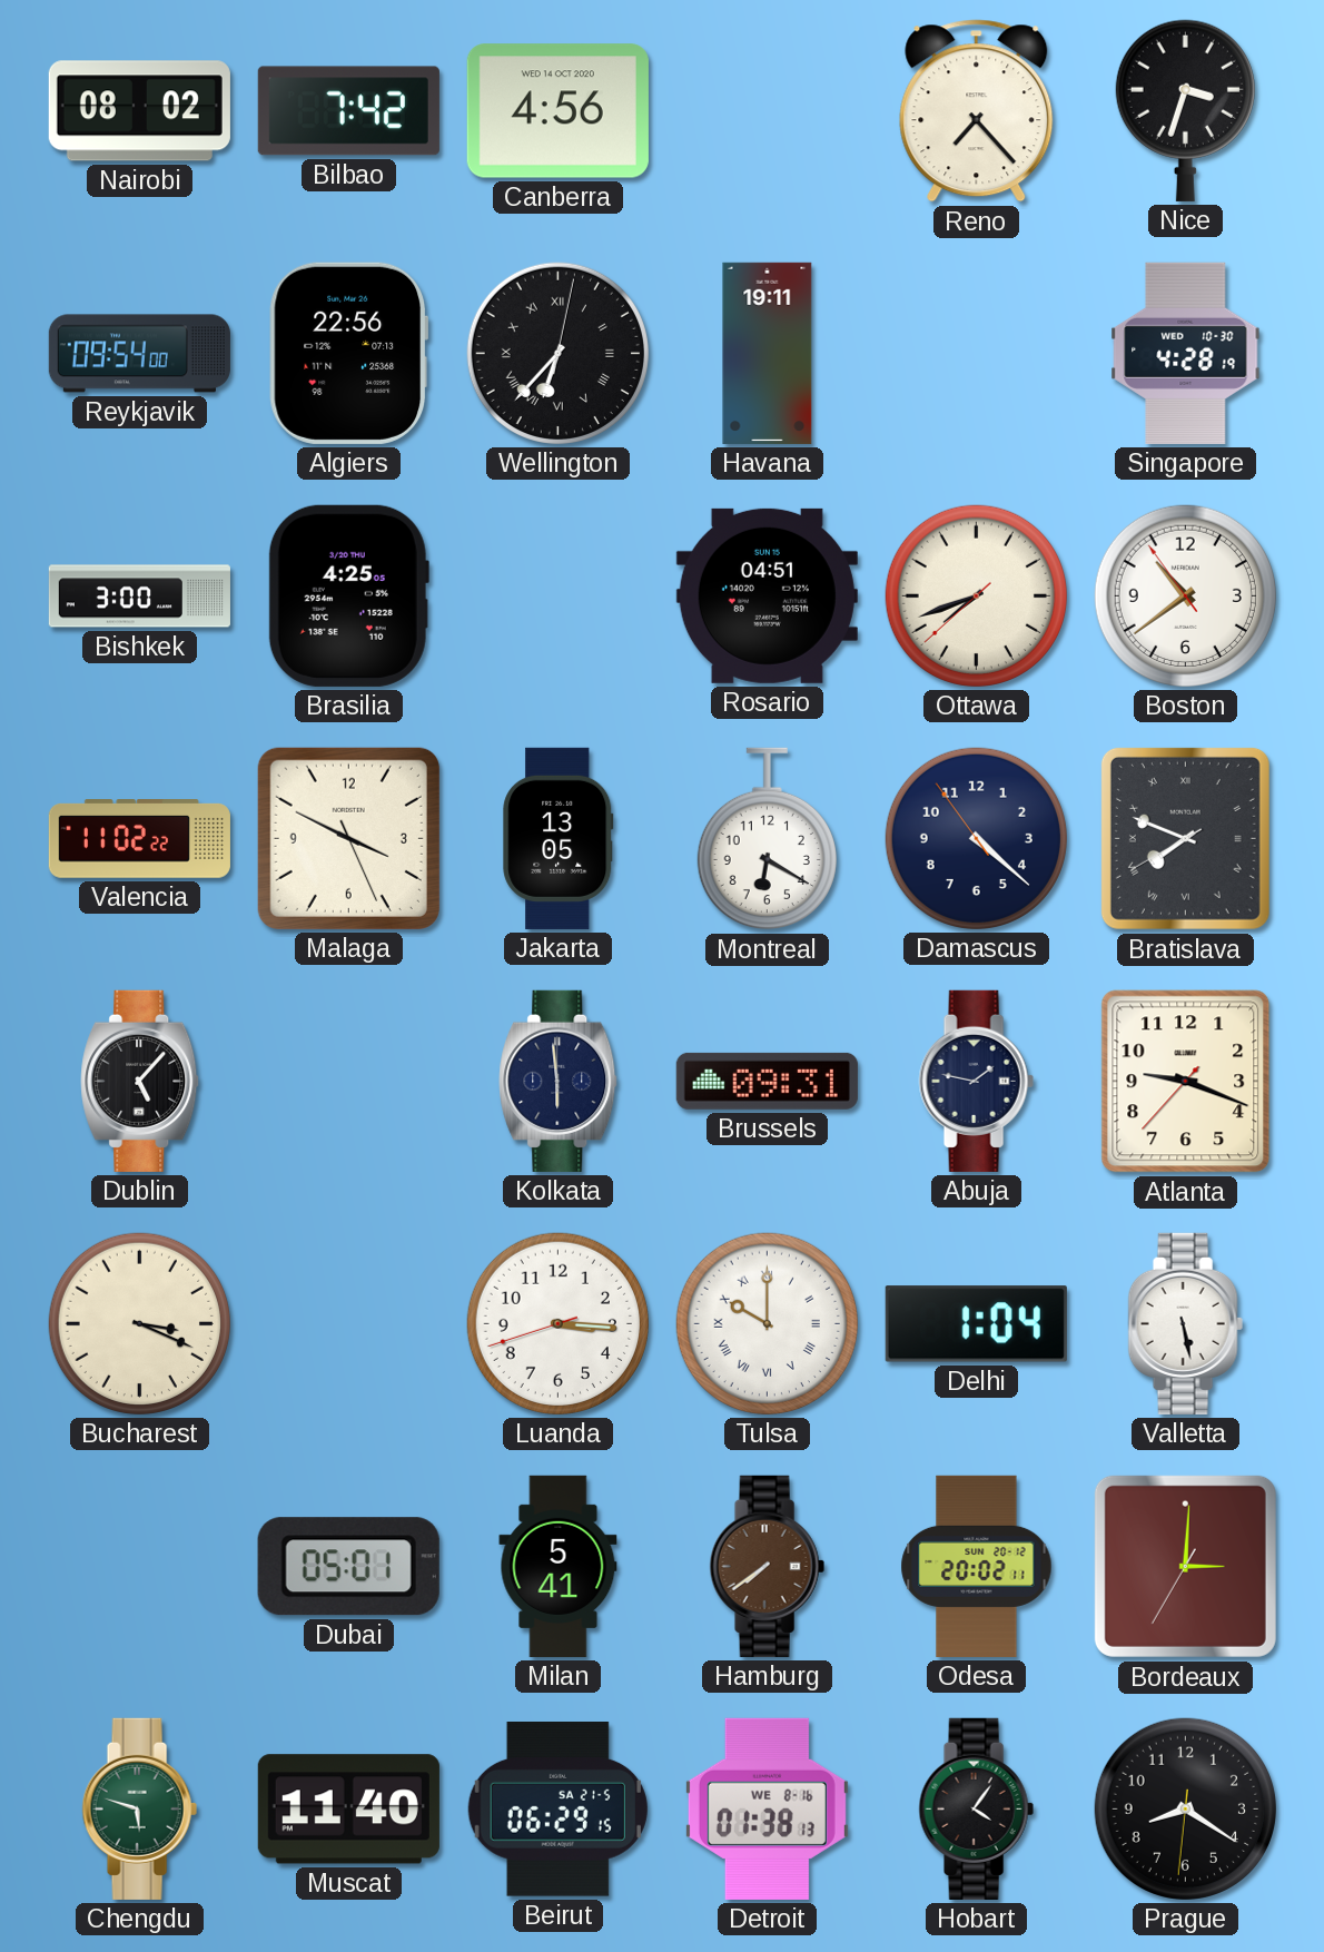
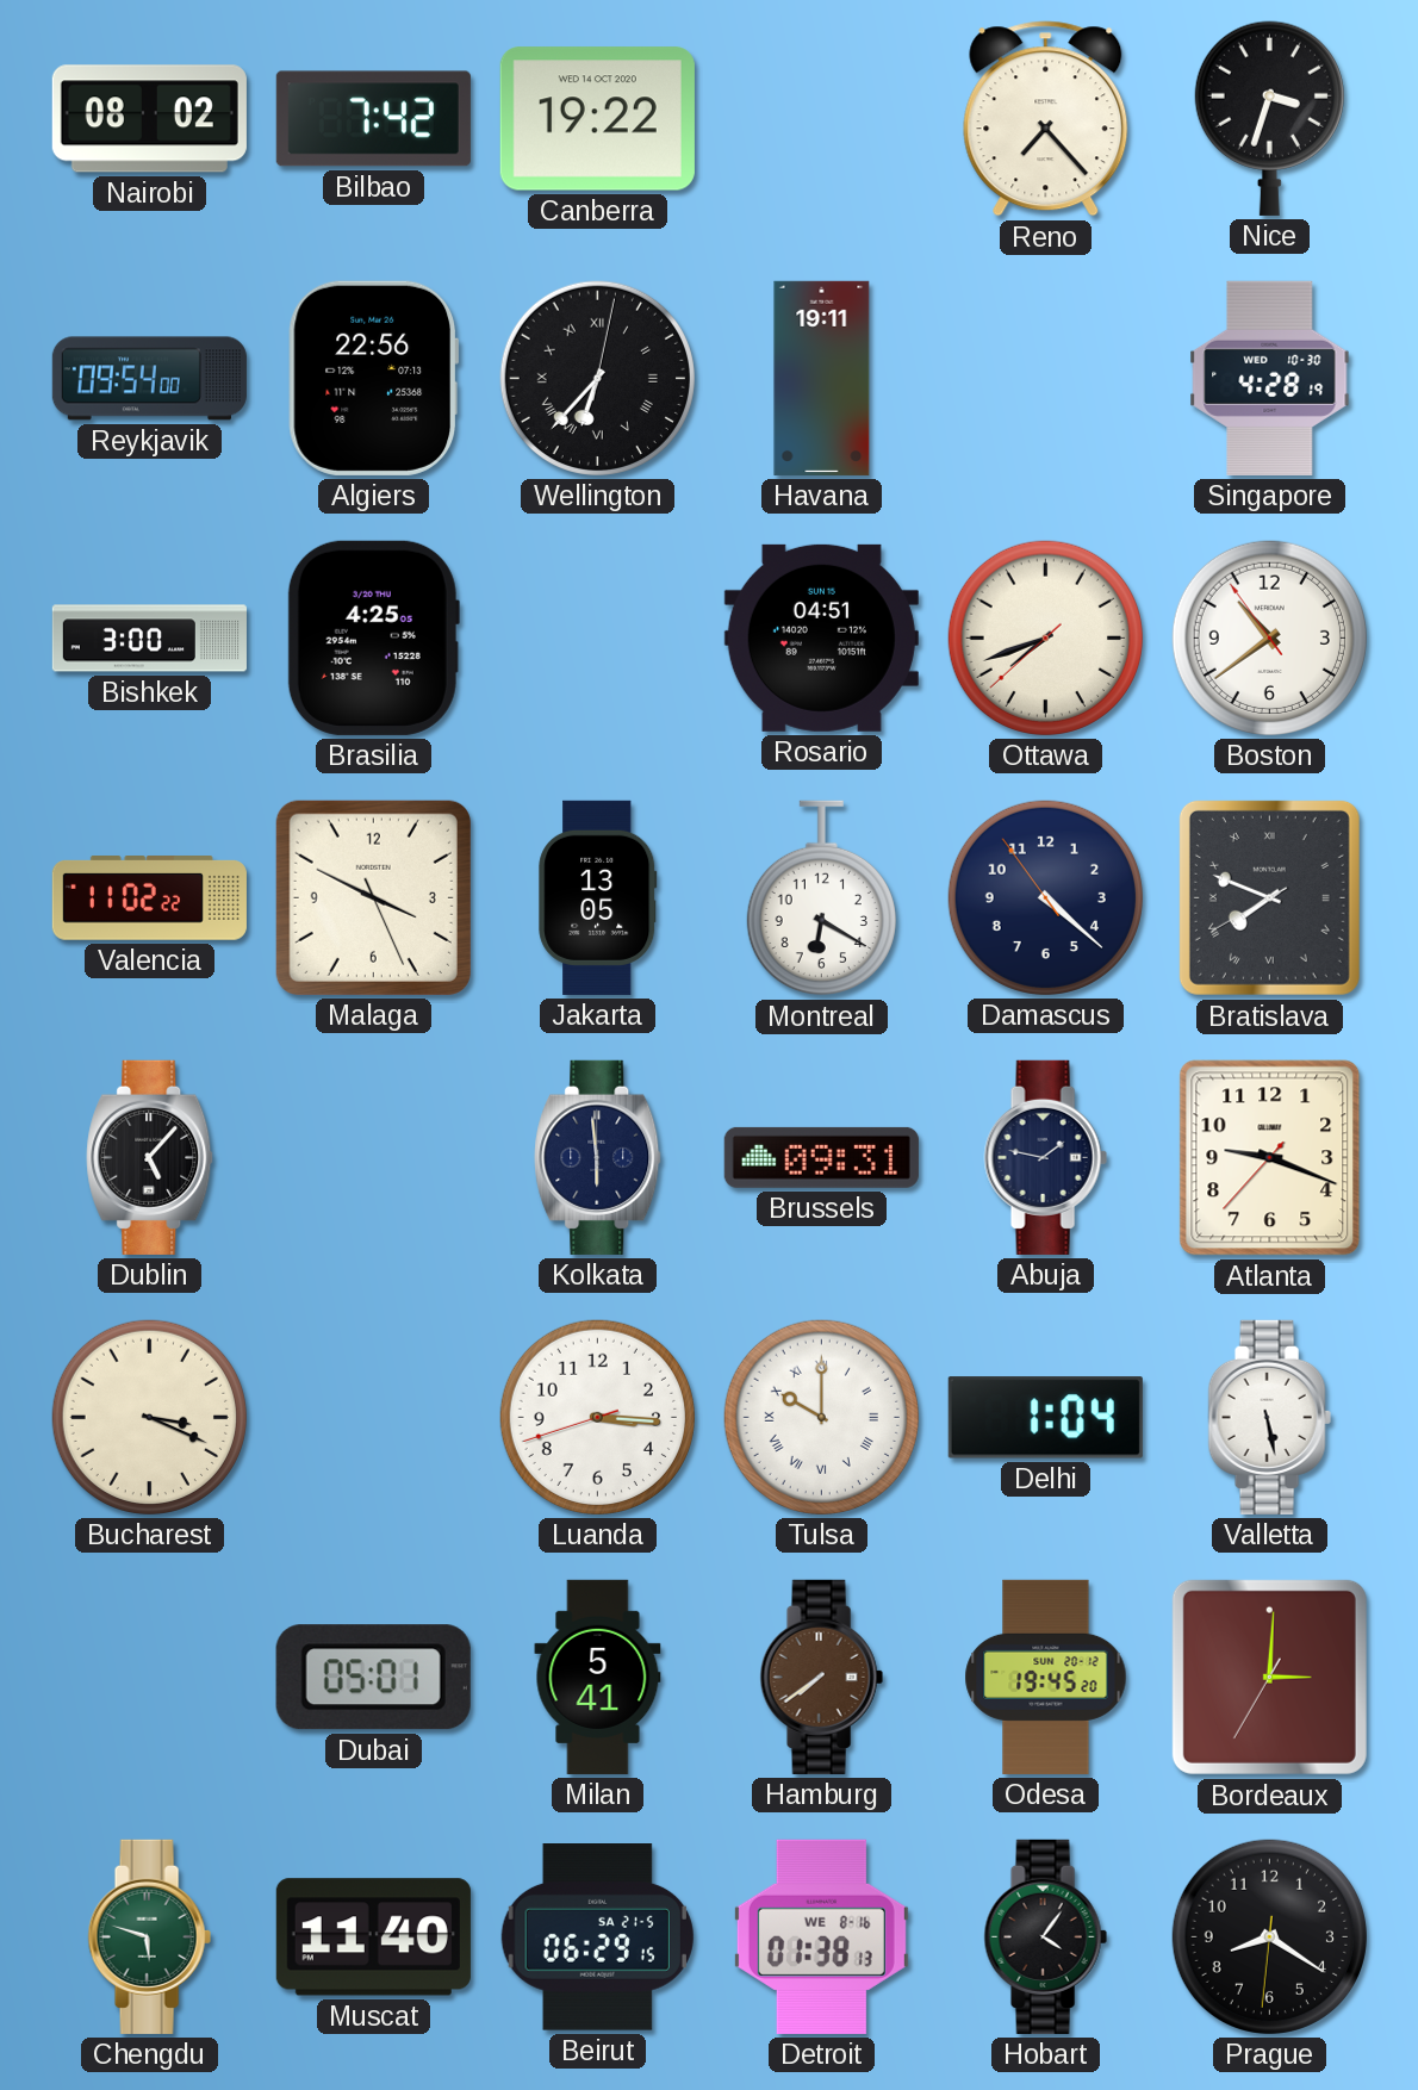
Canberra: 4:56 -> 19:22
Odesa: 20:02 -> 19:45
